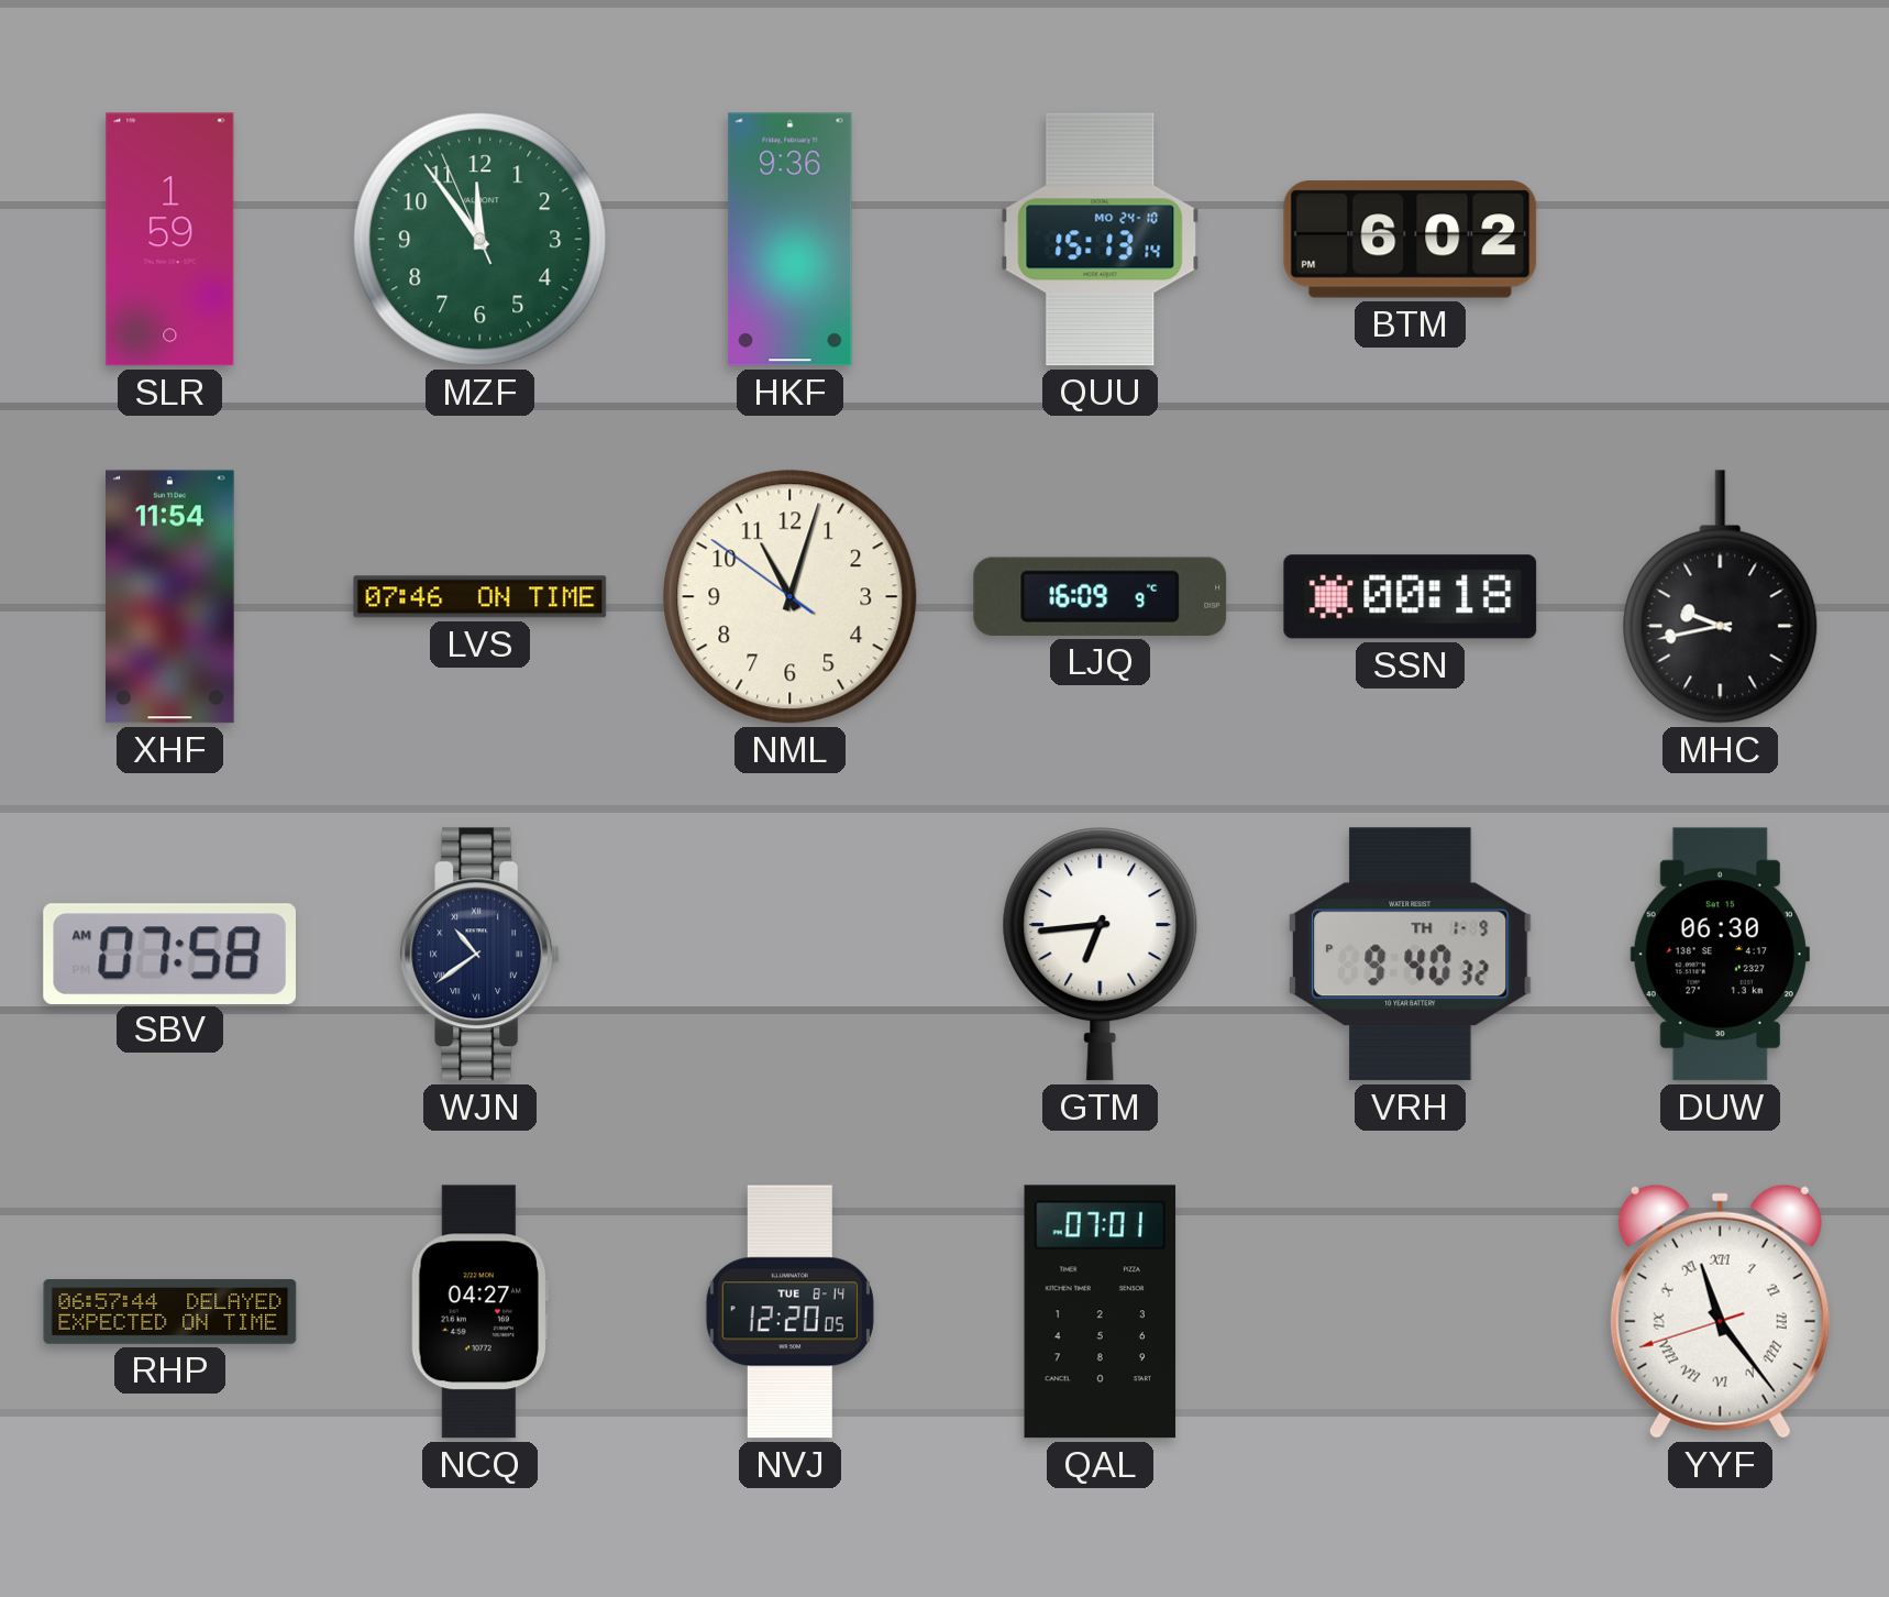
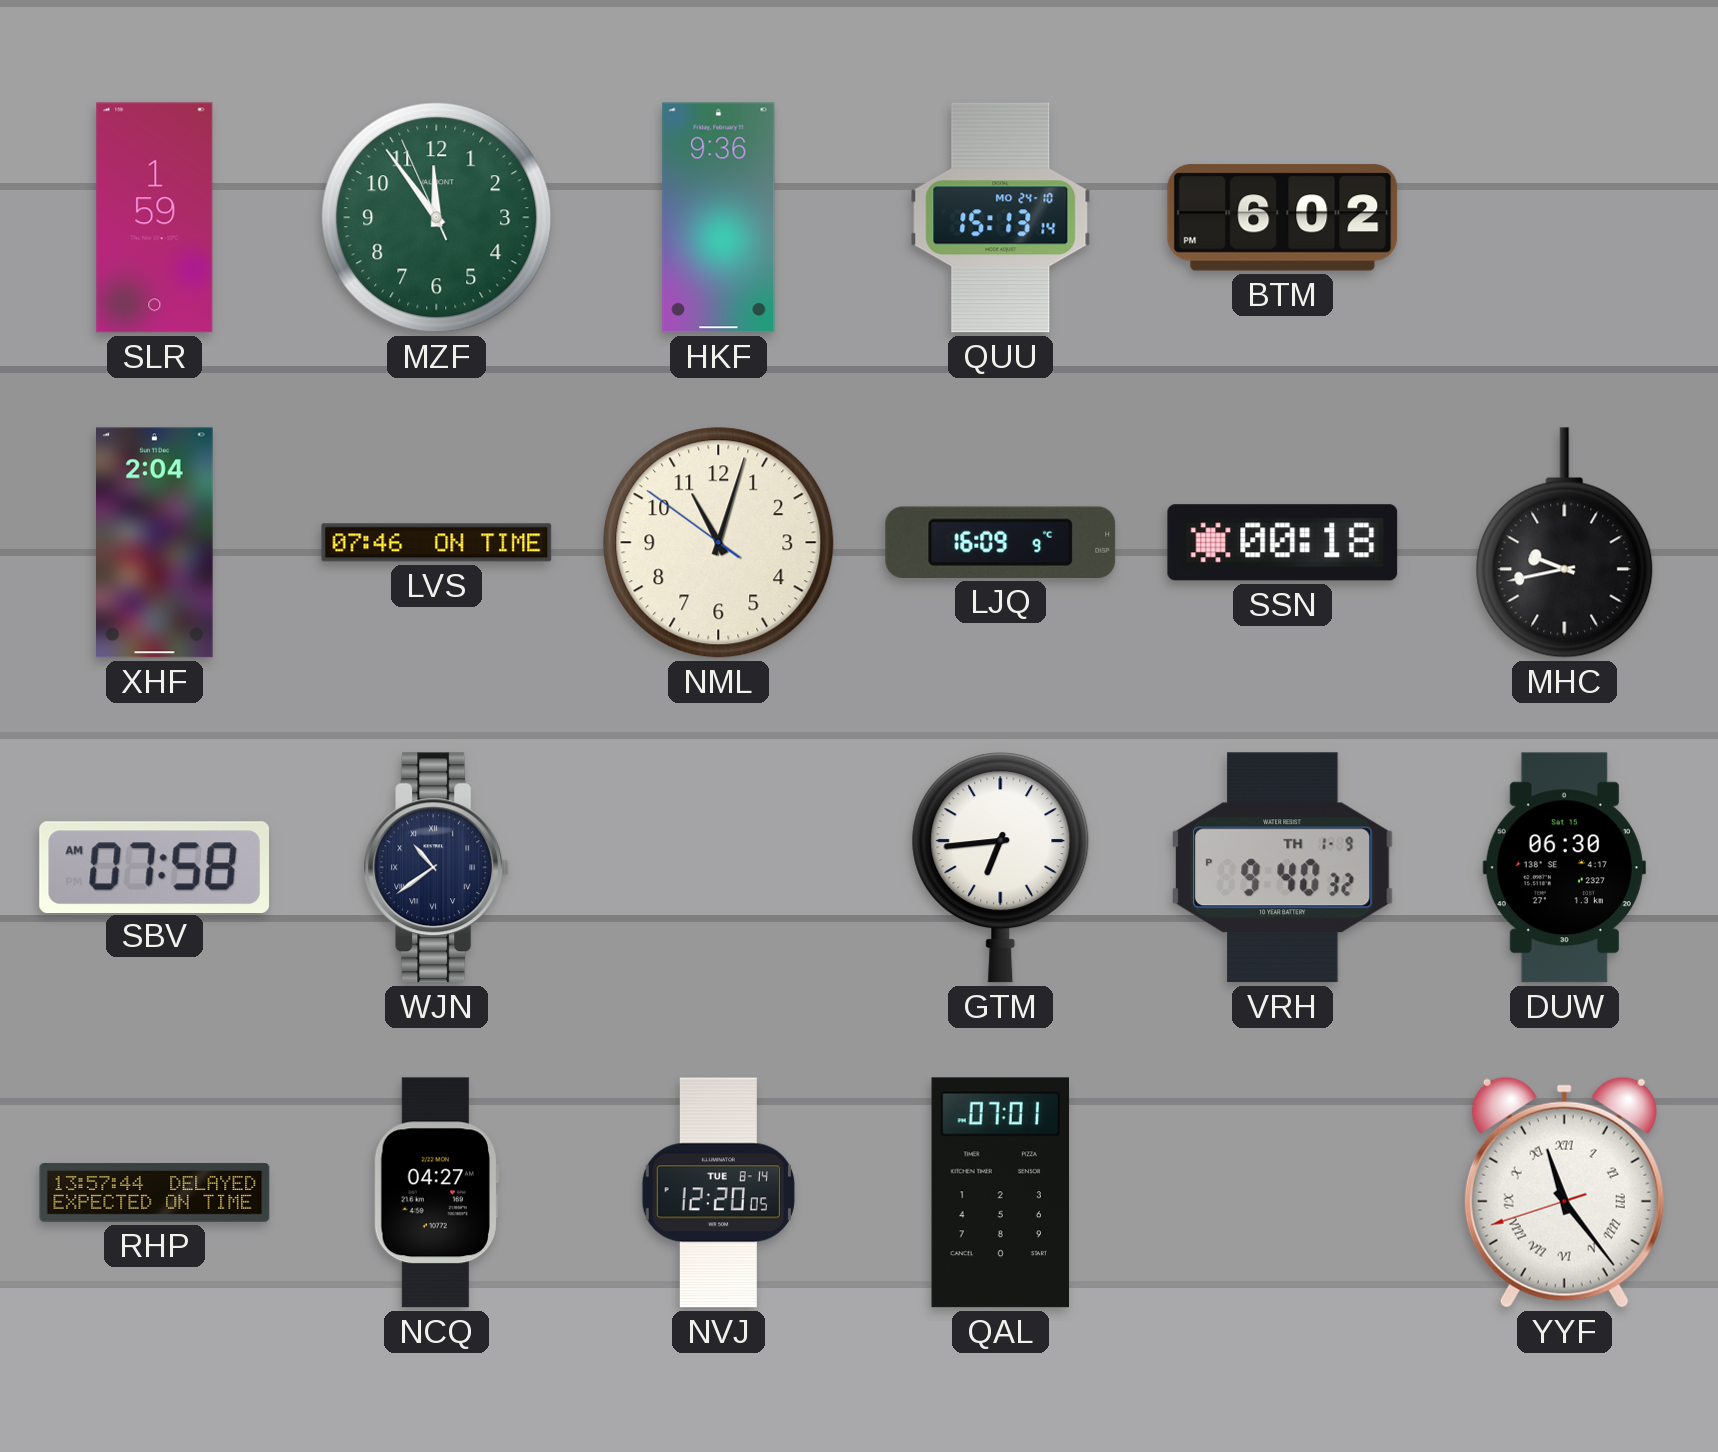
XHF: 11:54 -> 2:04
RHP: 06:57 -> 13:57
